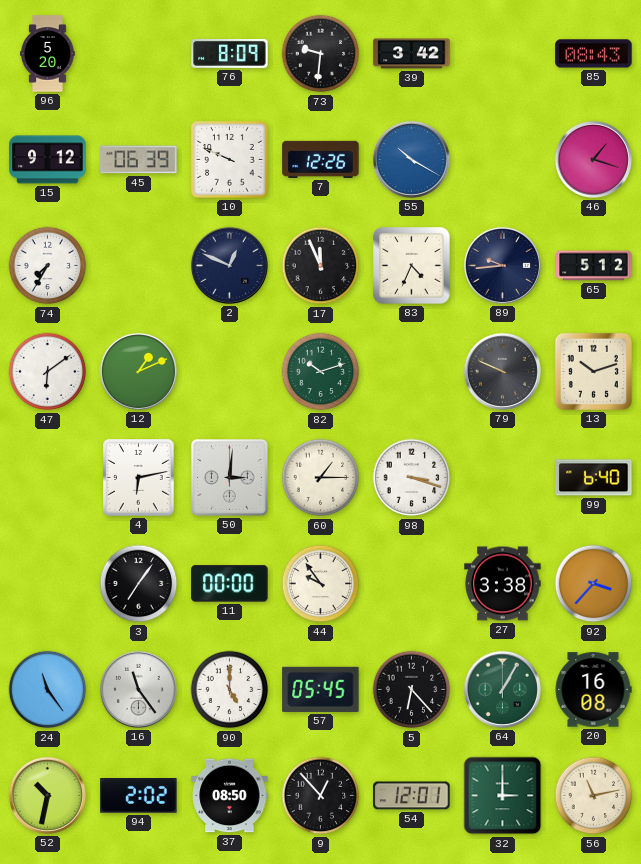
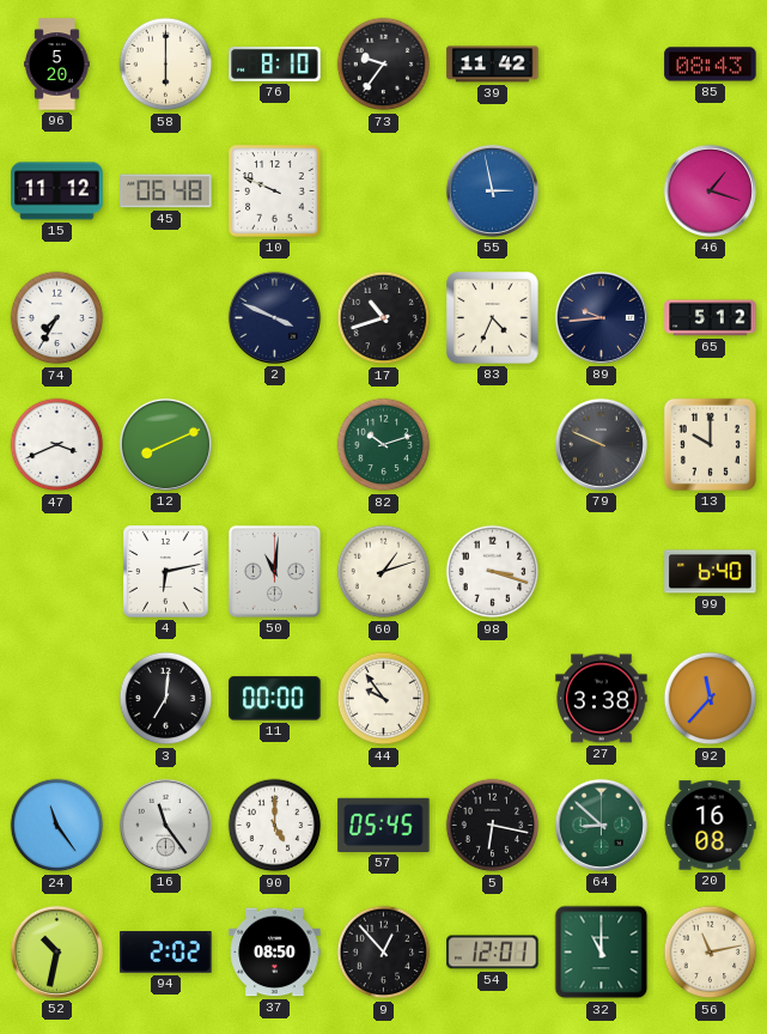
58: none -> 6:00
76: 8:09 -> 8:10
73: 9:31 -> 9:36
39: 3:42 -> 11:42
15: 9:12 -> 11:12
45: 06:39 -> 06:48
7: 12:26 -> none
55: 10:20 -> 2:58
2: 12:49 -> 3:49
17: 11:56 -> 10:42
47: 6:09 -> 3:41
12: 1:11 -> 8:11
13: 10:12 -> 10:00
50: 3:01 -> 11:01
60: 1:15 -> 1:12
3: 7:06 -> 7:01
92: 3:37 -> 11:37
5: 6:23 -> 6:17
64: 1:05 -> 8:52
32: 3:00 -> 11:00
